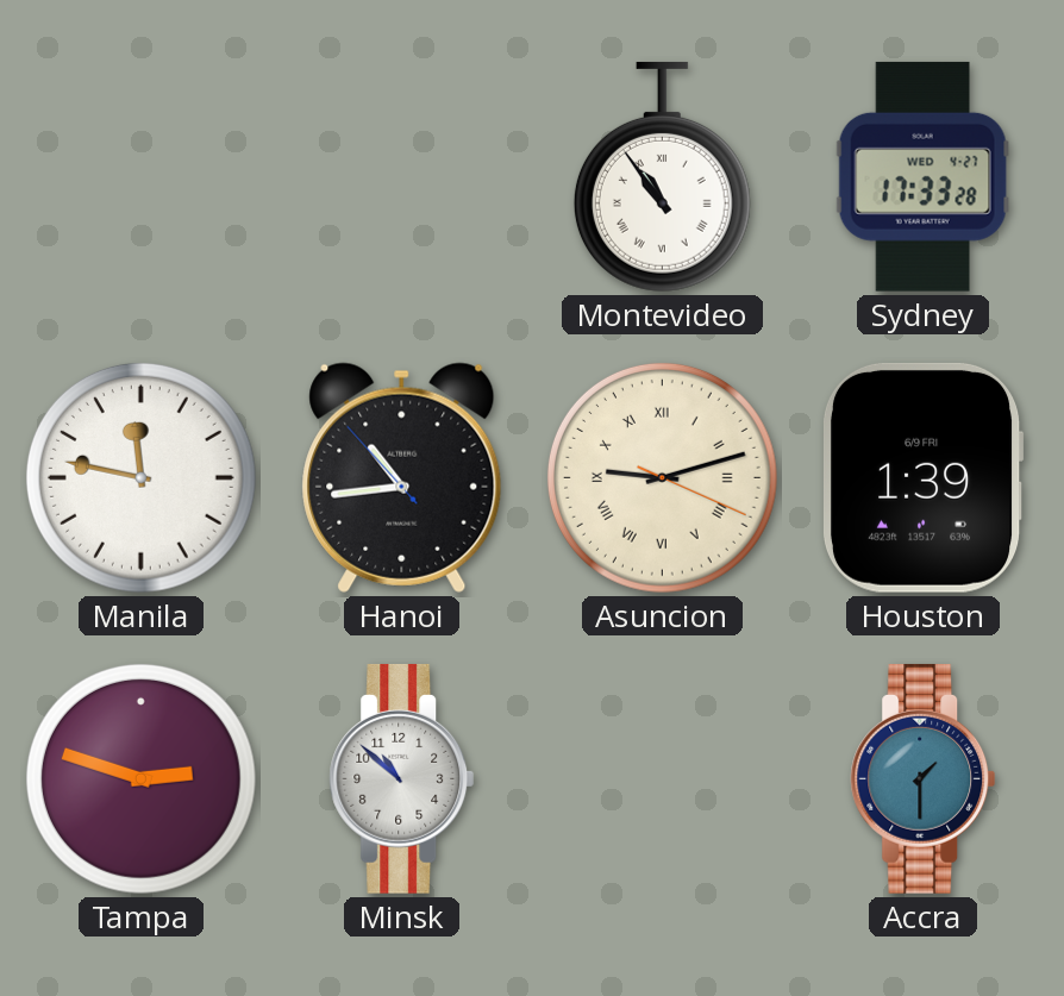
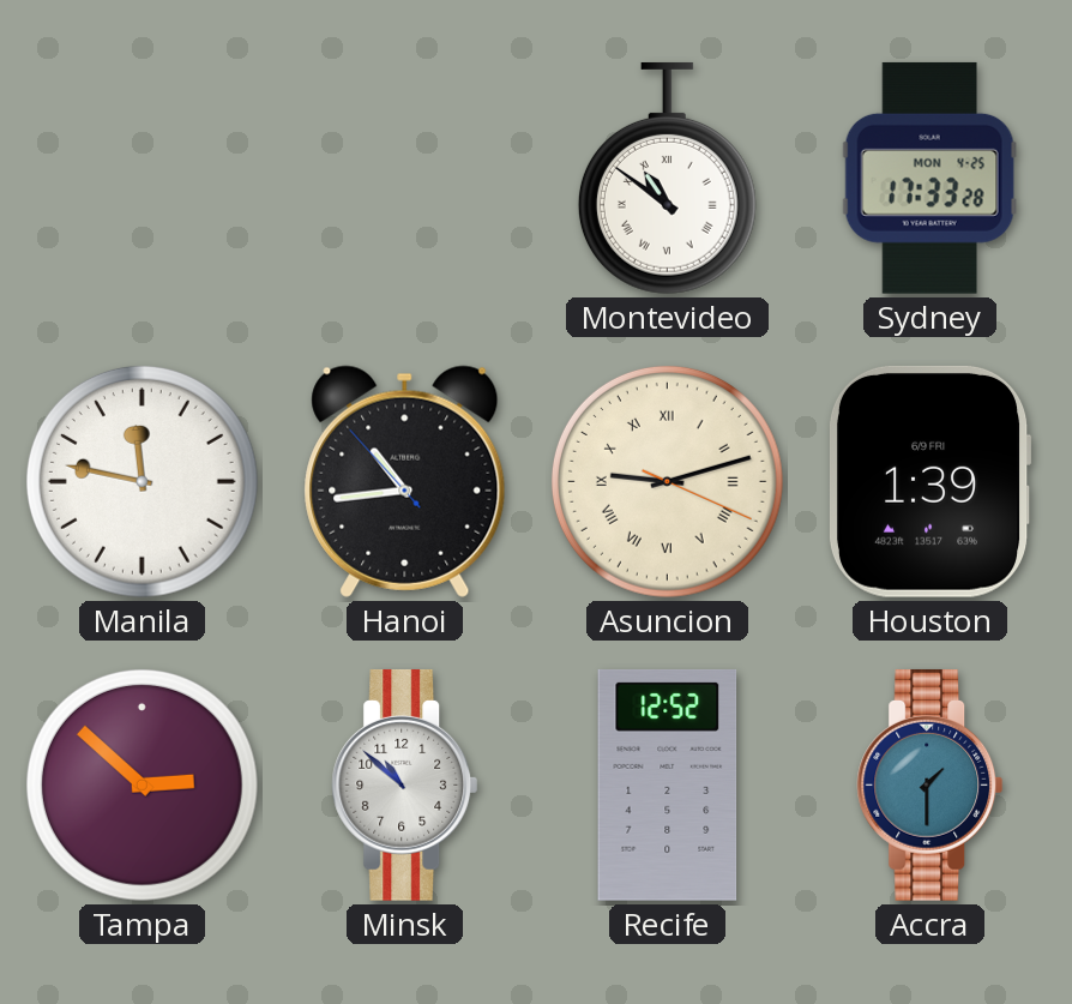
Montevideo: 10:54 -> 10:51
Sydney date: WED 4-27 -> MON 4-25
Tampa: 2:48 -> 2:52
Recife: none -> 12:52
